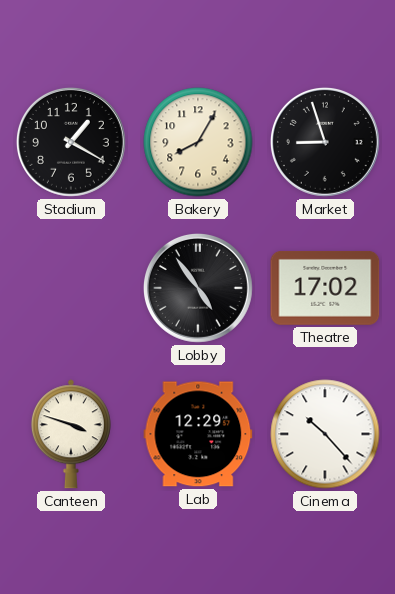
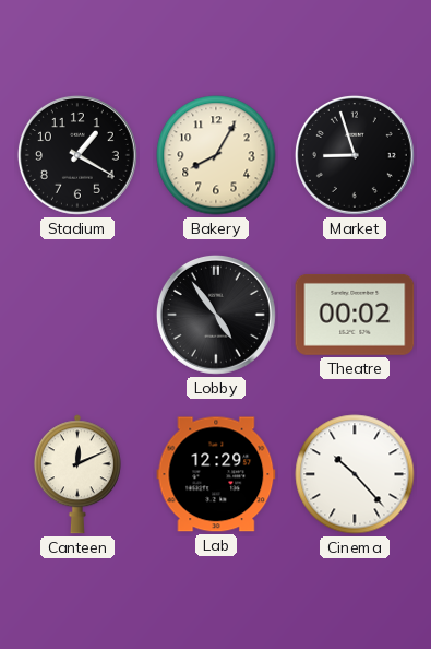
Theatre: 17:02 -> 00:02
Canteen: 3:48 -> 12:11
